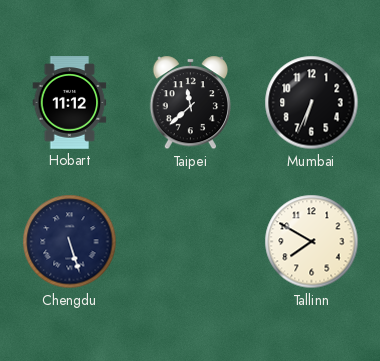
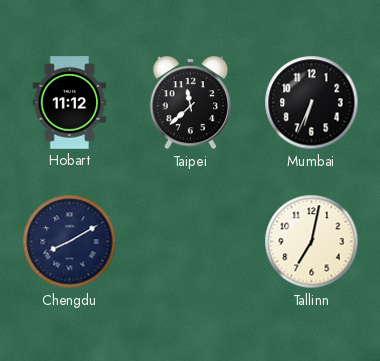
Chengdu: 5:27 -> 8:10
Tallinn: 7:50 -> 7:02
